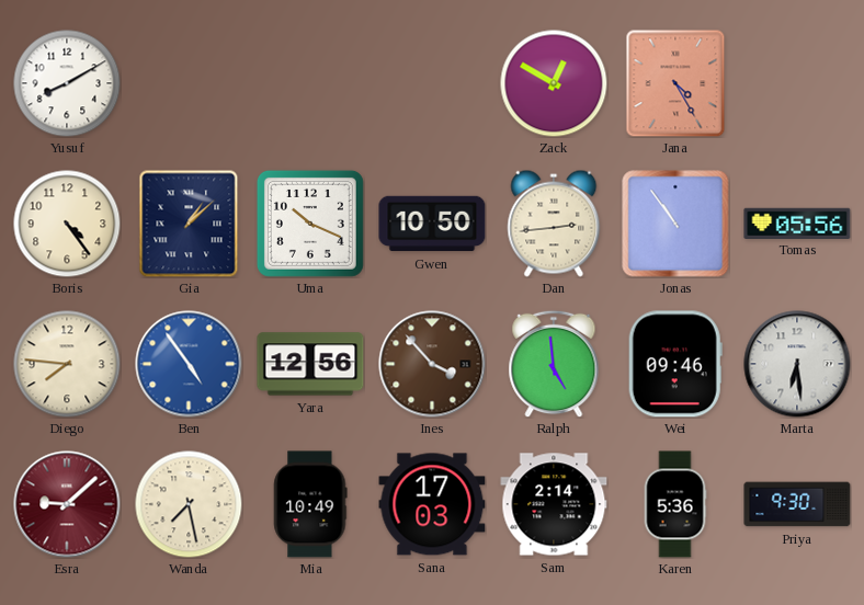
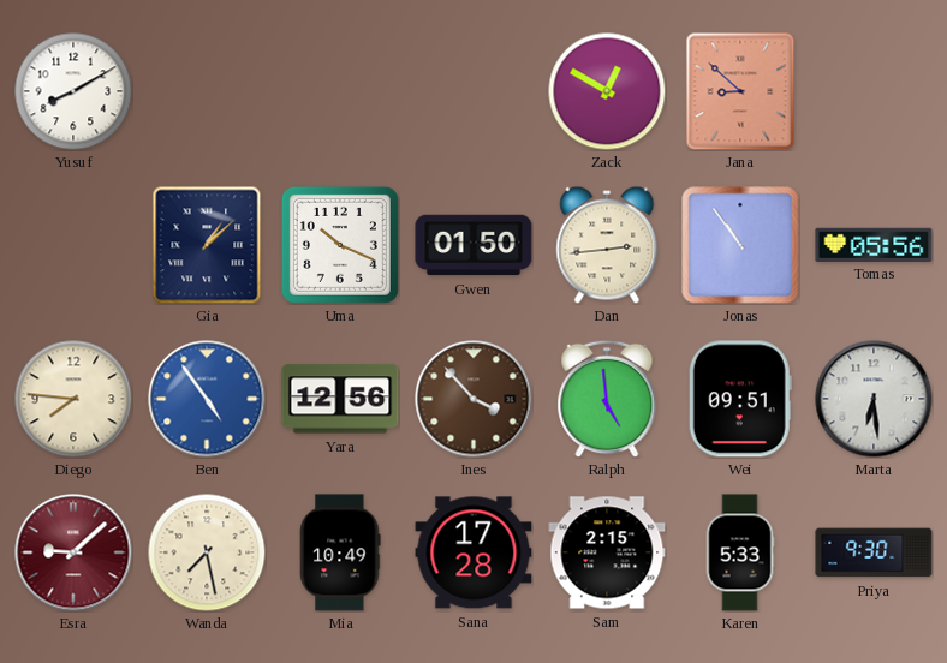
Jana: 4:25 -> 8:52
Boris: 4:24 -> none
Gwen: 10:50 -> 01:50
Wei: 09:46 -> 09:51
Sana: 17:03 -> 17:28
Sam: 2:14 -> 2:15
Karen: 5:36 -> 5:33
